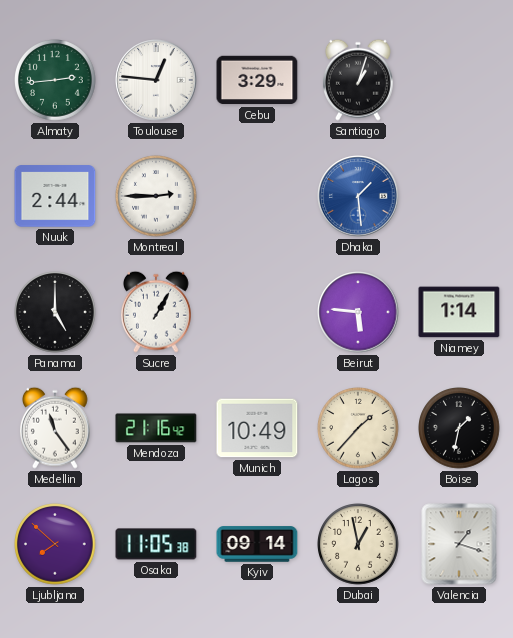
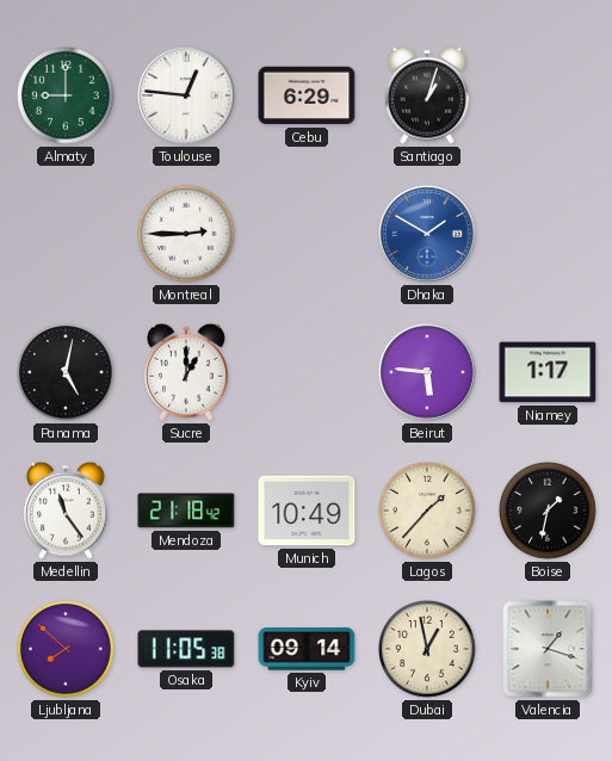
Almaty: 2:44 -> 9:00
Cebu: 3:29 -> 6:29
Nuuk: 2:44 -> none
Dhaka: 1:29 -> 1:50
Panama: 5:00 -> 5:02
Sucre: 1:05 -> 1:00
Niamey: 1:14 -> 1:17
Mendoza: 21:16 -> 21:18
